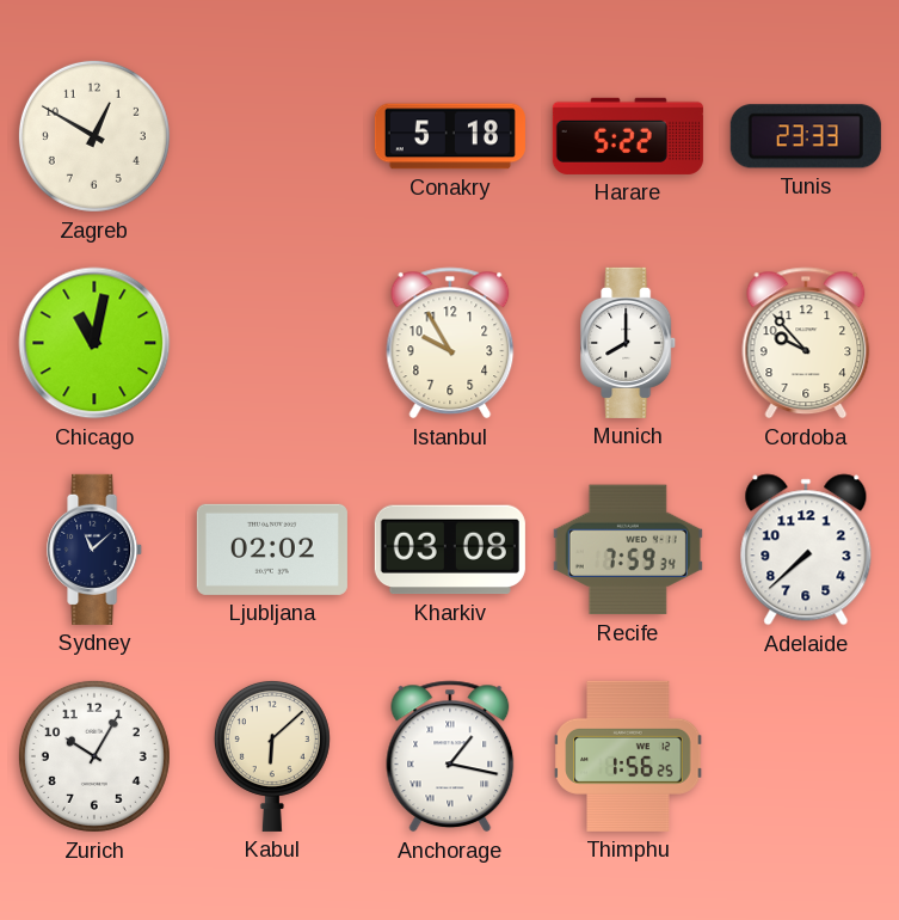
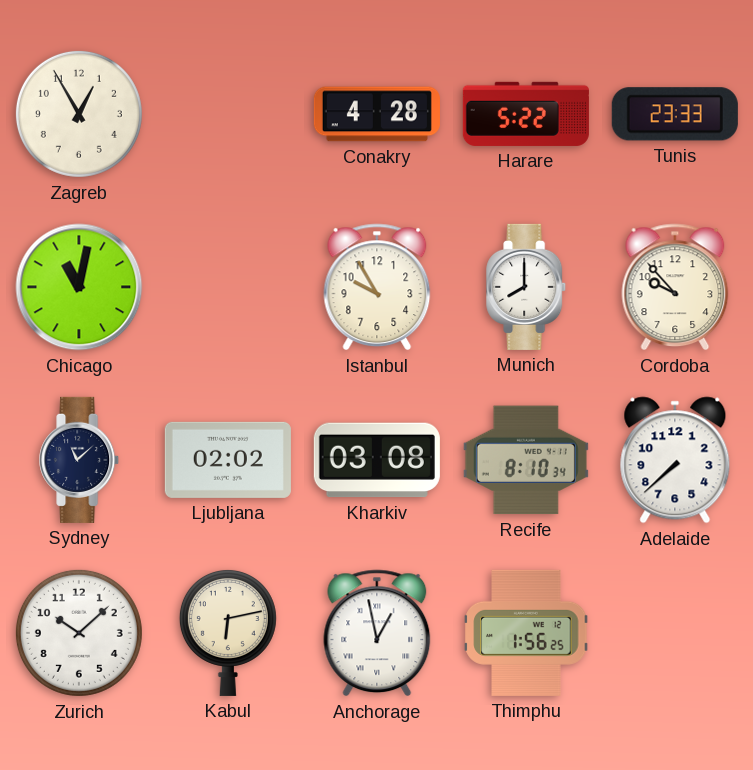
Zagreb: 12:50 -> 12:55
Conakry: 5:18 -> 4:28
Recife: 7:59 -> 8:10
Zurich: 10:05 -> 10:08
Kabul: 6:08 -> 6:13
Anchorage: 1:17 -> 12:58
